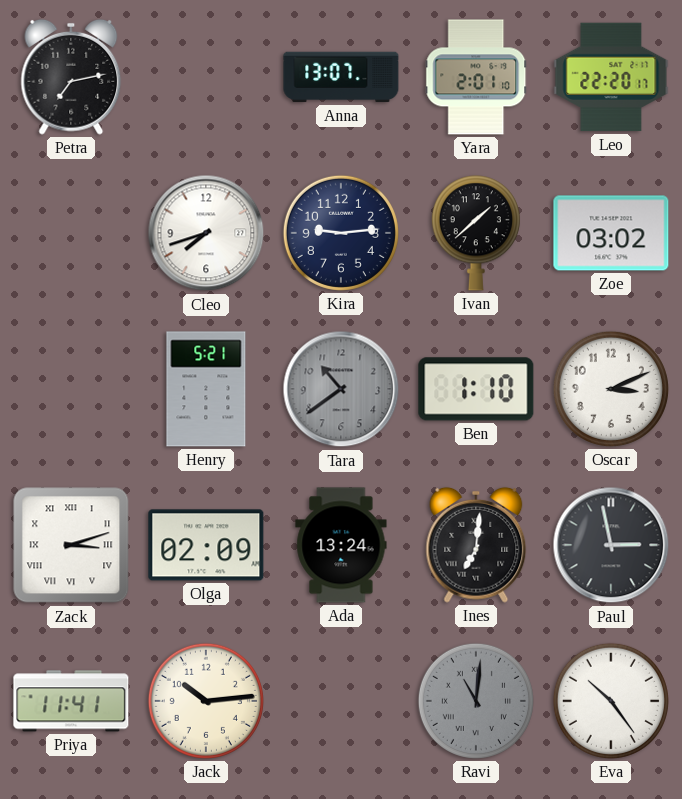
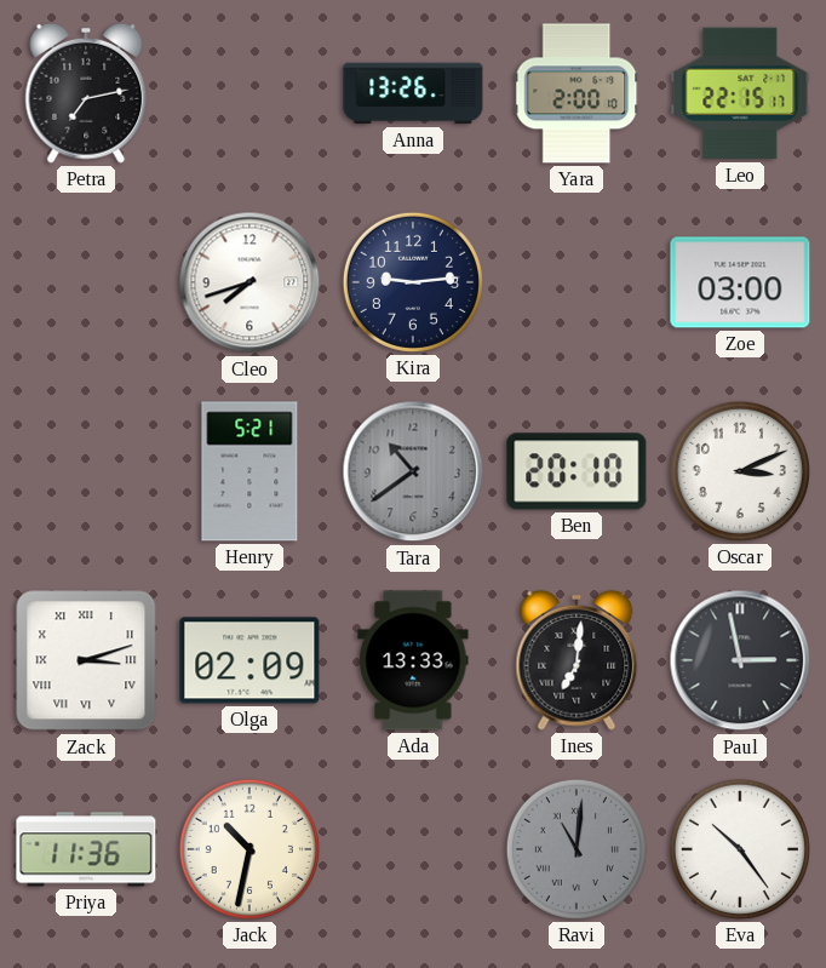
Anna: 13:07 -> 13:26
Yara: 2:01 -> 2:00
Leo: 22:20 -> 22:15
Ivan: 1:38 -> none
Zoe: 03:02 -> 03:00
Ben: 1:10 -> 20:10
Ada: 13:24 -> 13:33
Priya: 11:41 -> 11:36
Jack: 10:14 -> 10:32
